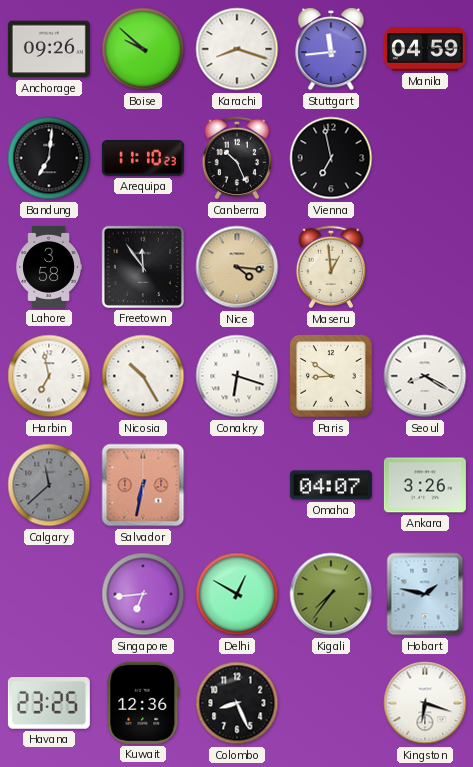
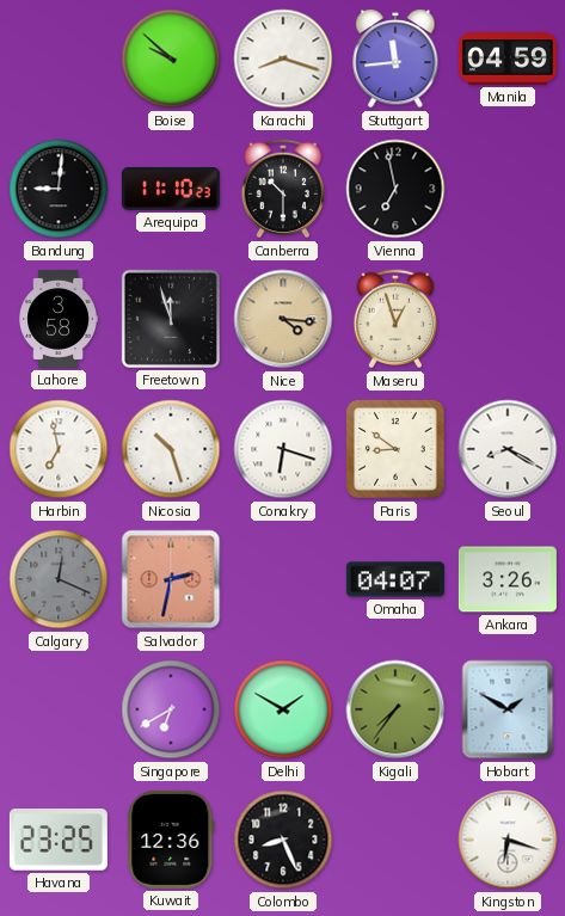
Anchorage: 09:26 -> none
Bandung: 7:01 -> 9:01
Canberra: 10:26 -> 10:30
Freetown: 11:54 -> 11:57
Maseru: 12:59 -> 12:57
Nicosia: 10:25 -> 10:27
Calgary: 11:38 -> 12:19
Salvador: 6:32 -> 2:32
Singapore: 6:44 -> 6:40
Delhi: 12:50 -> 1:50
Hobart: 1:47 -> 1:50
